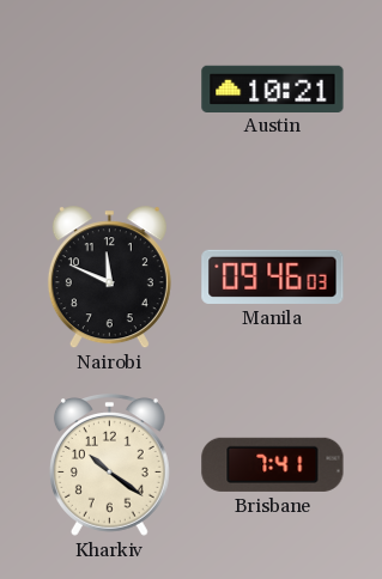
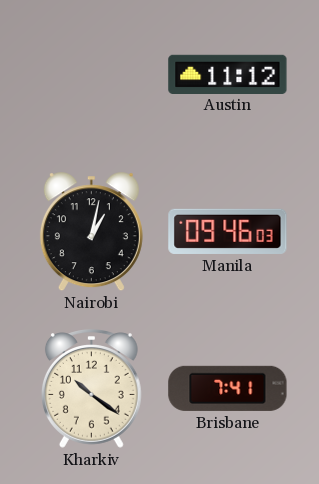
Austin: 10:21 -> 11:12
Nairobi: 11:49 -> 1:02
